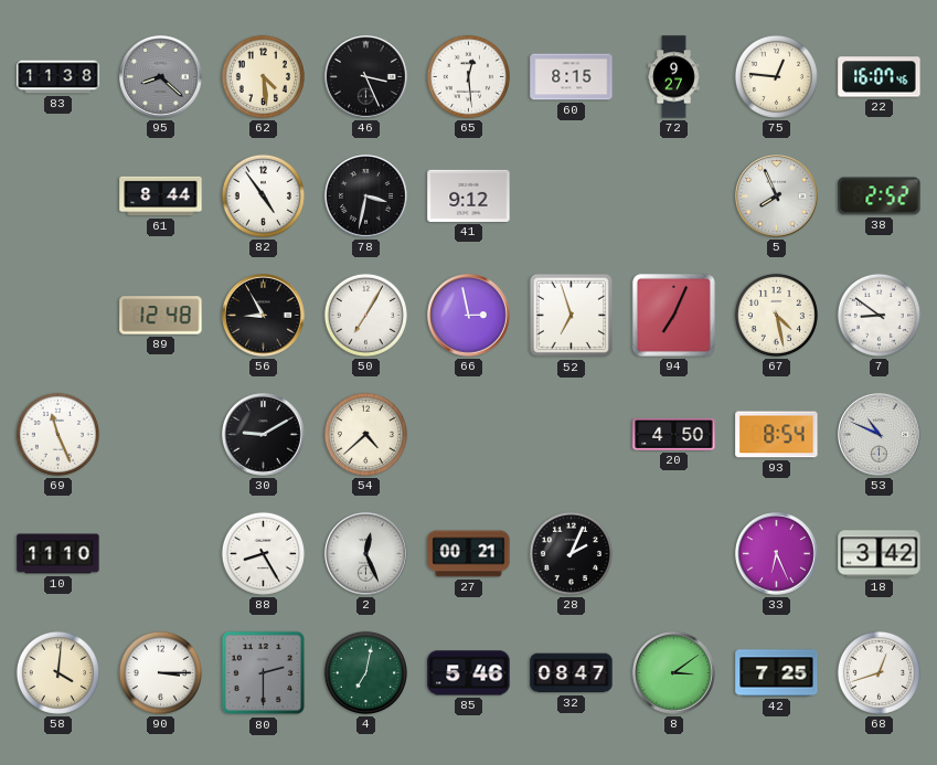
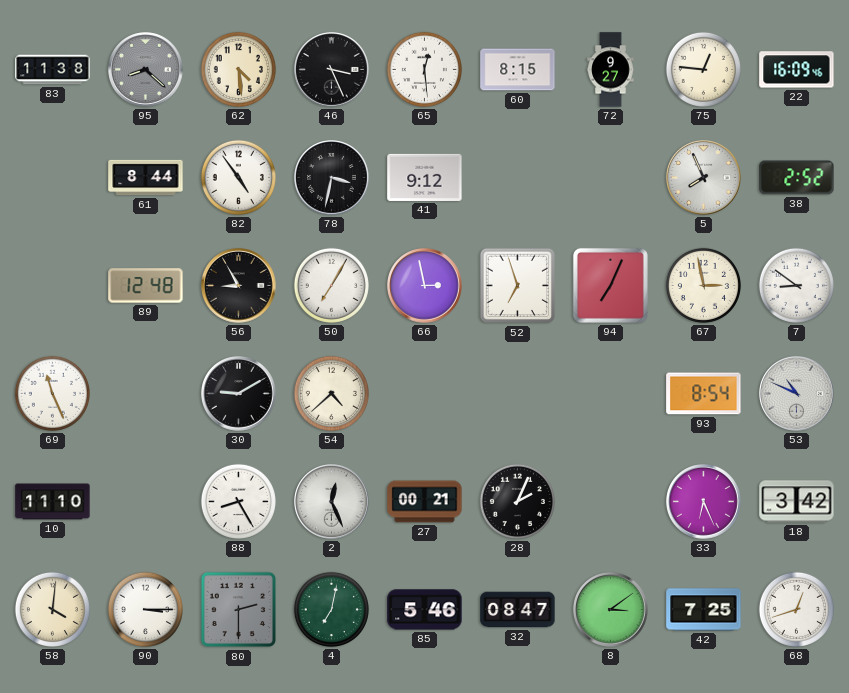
22: 16:07 -> 16:09
67: 4:28 -> 2:58
20: 4:50 -> none
